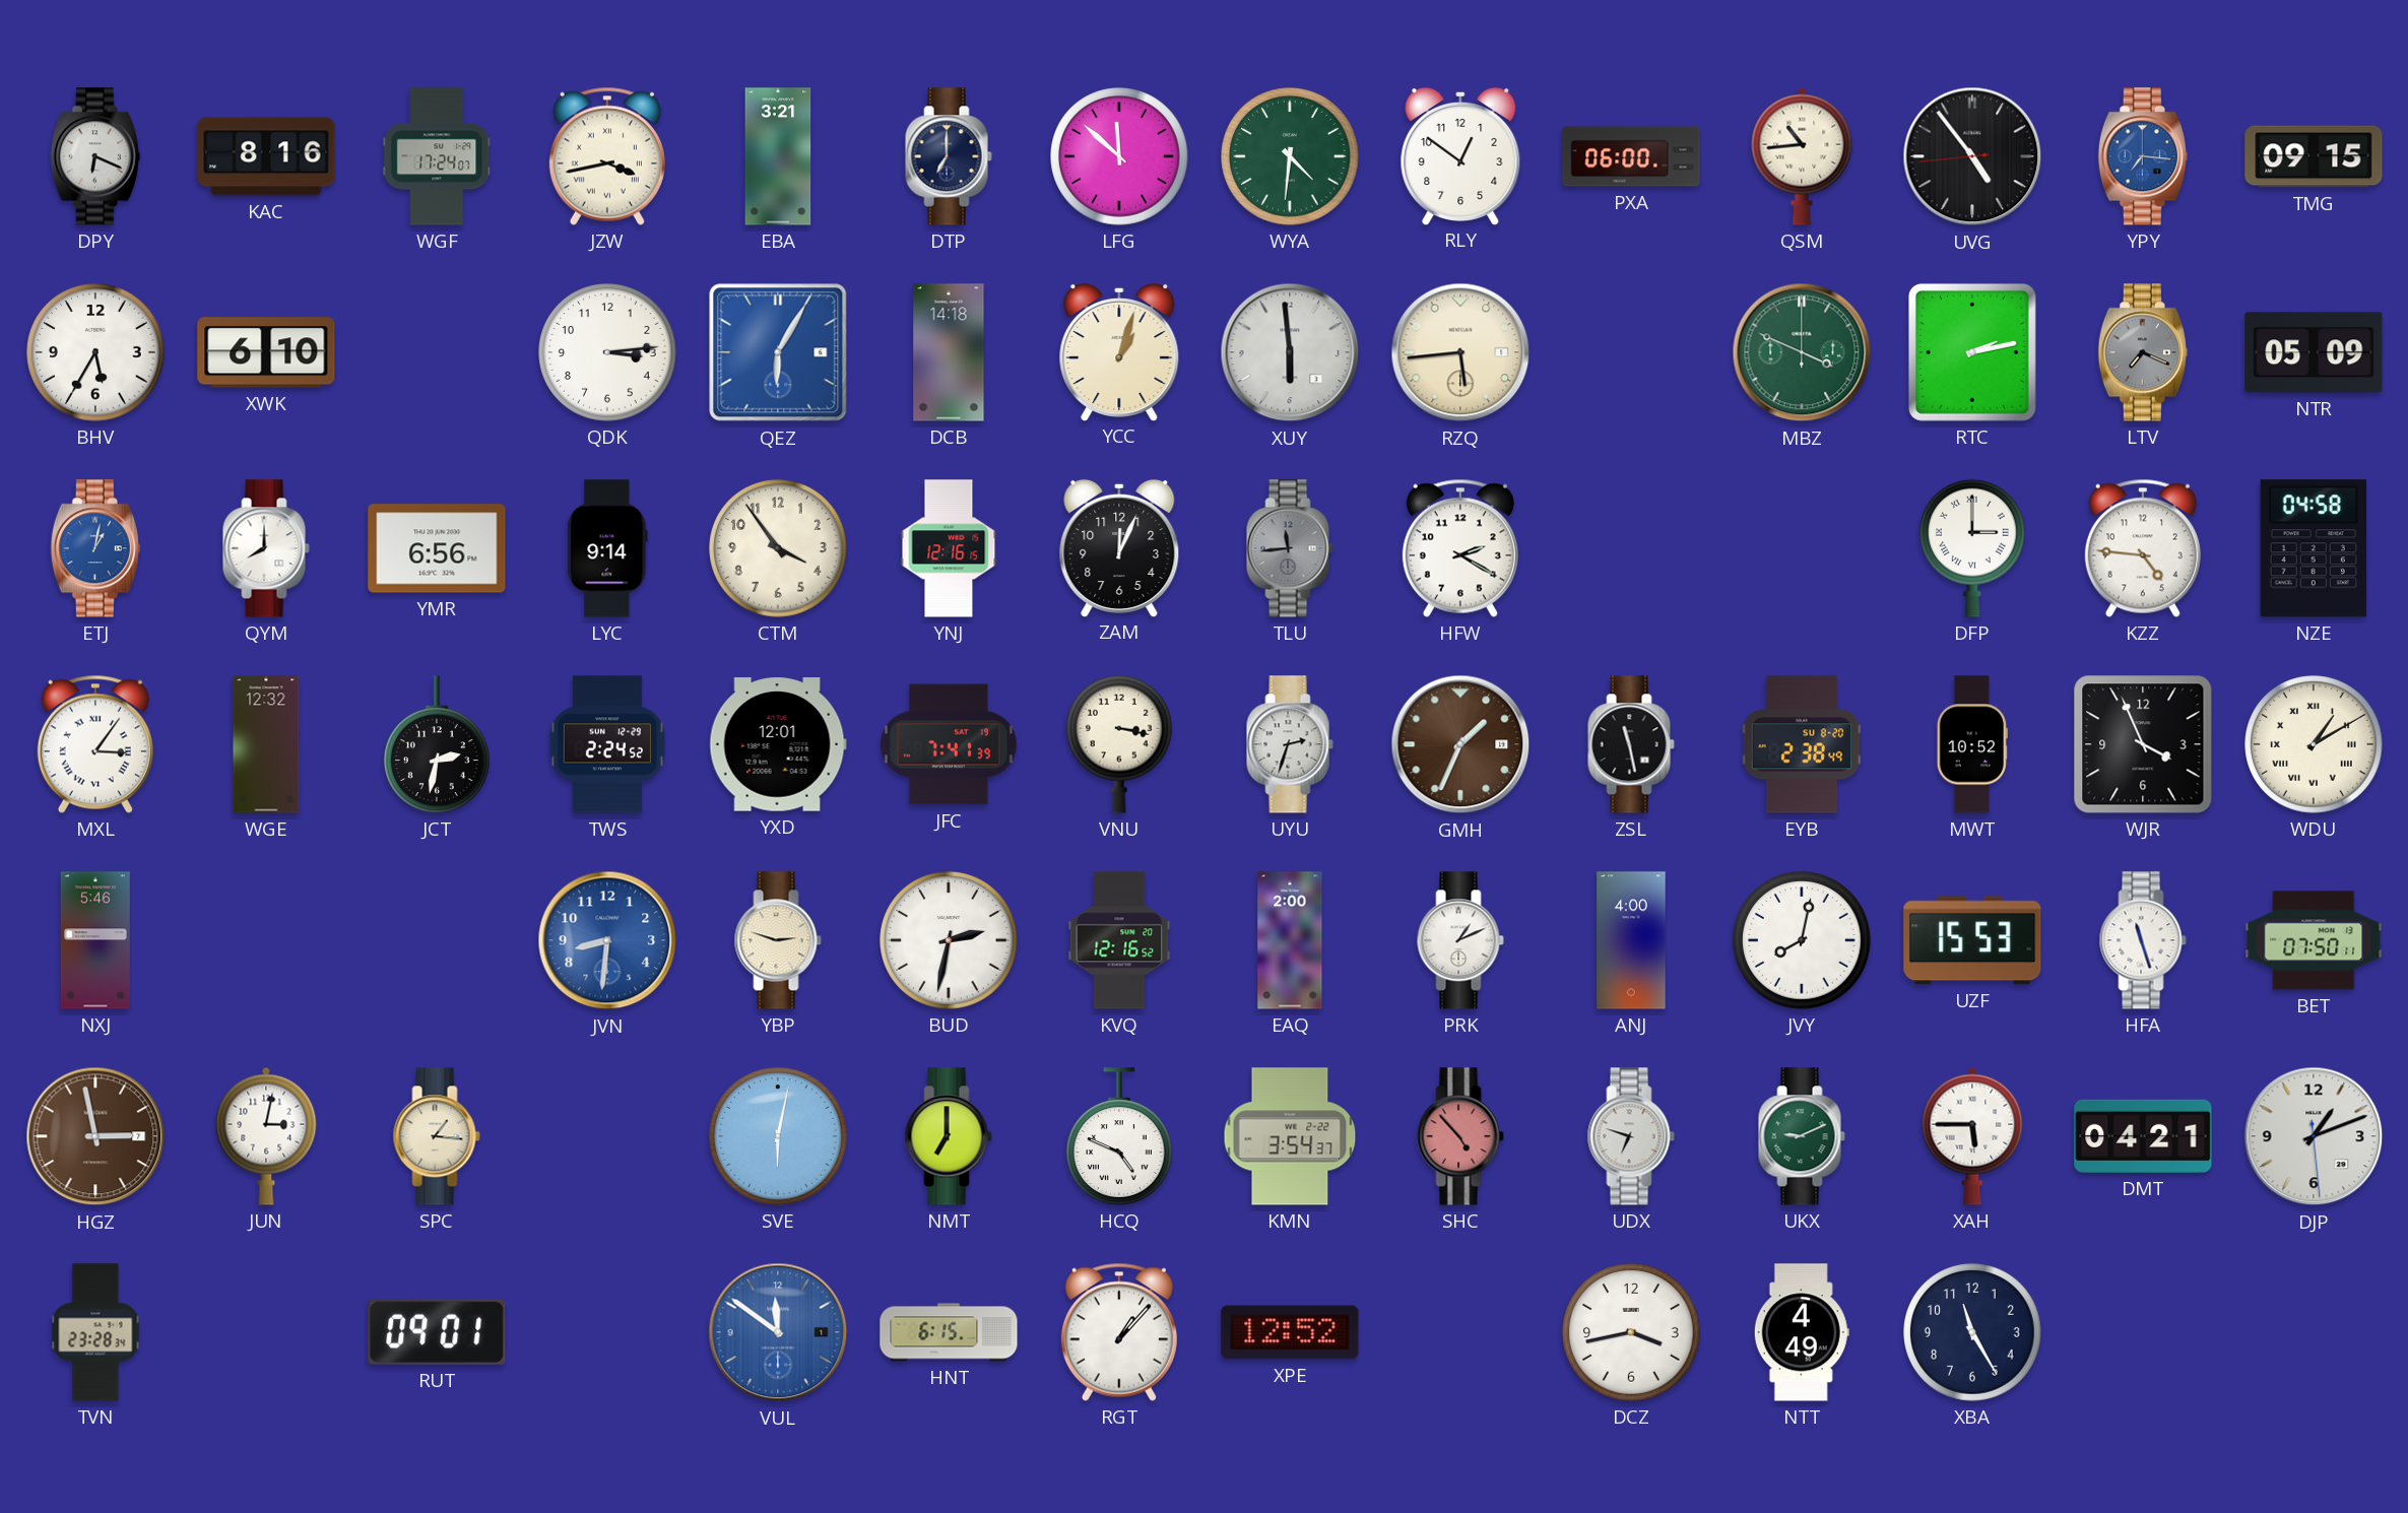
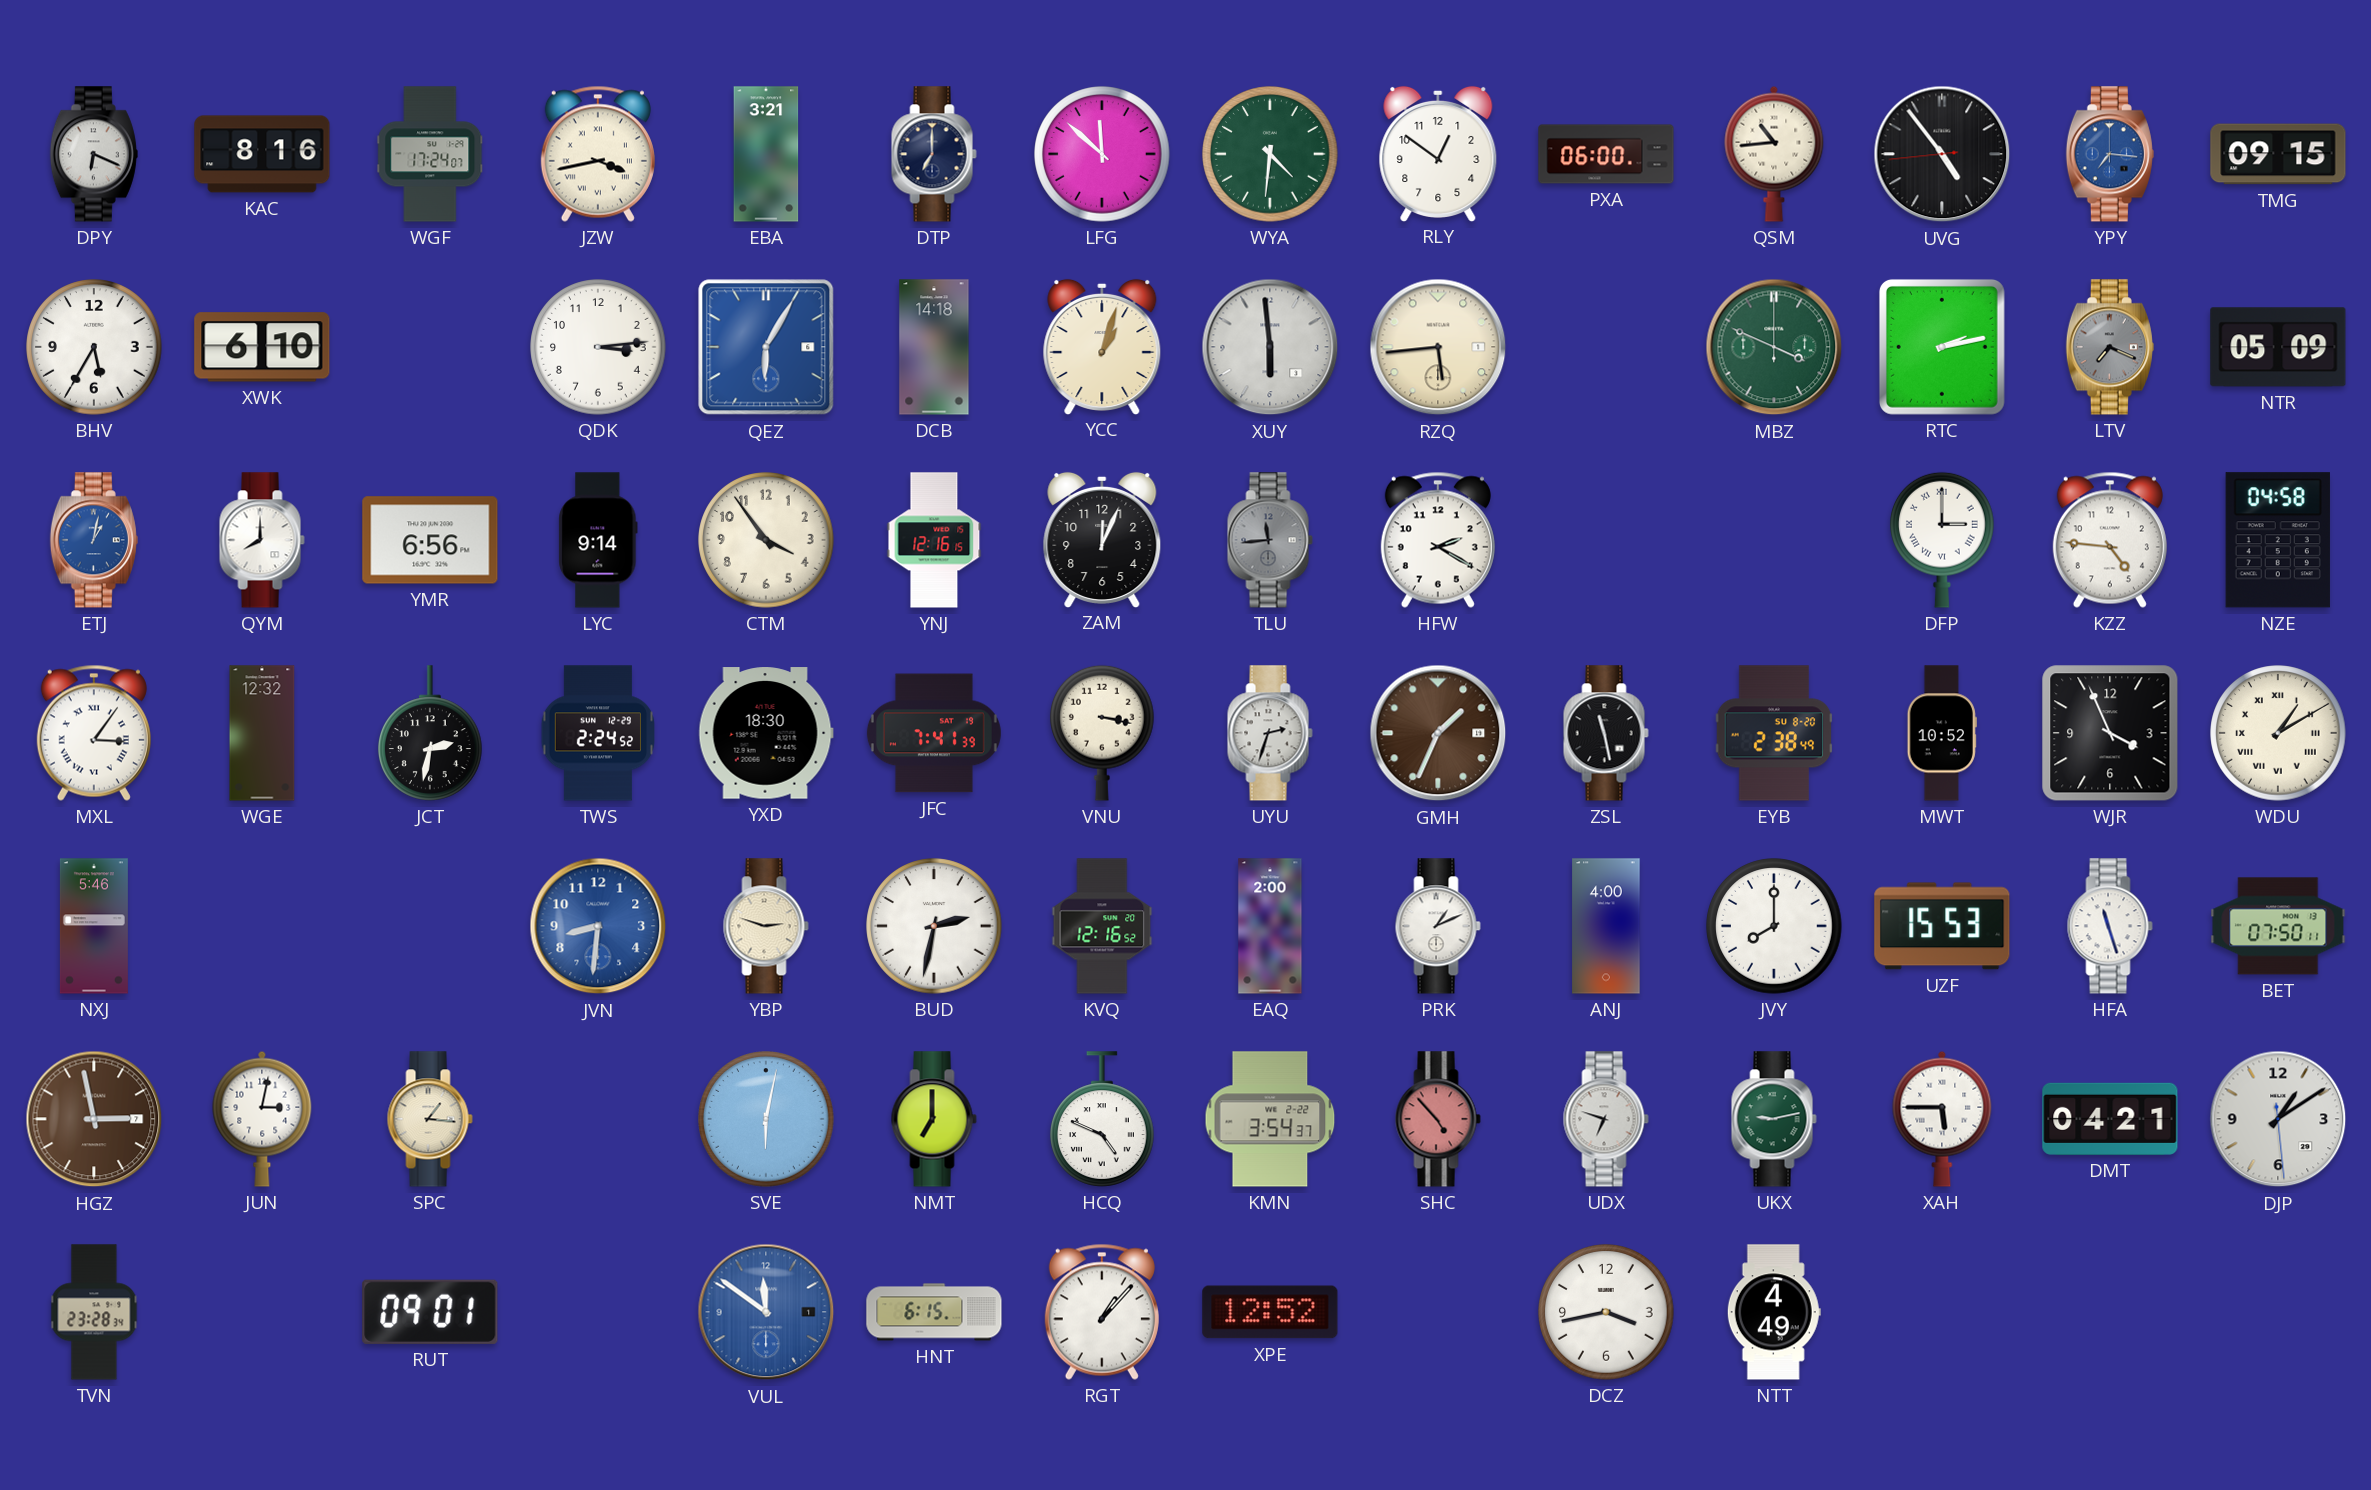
YXD: 12:01 -> 18:30
JVY: 8:02 -> 8:00
UKX: 9:11 -> 9:13
DJP: 1:11 -> 1:09
XBA: 11:25 -> none
